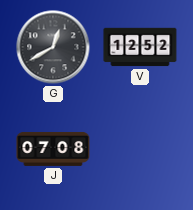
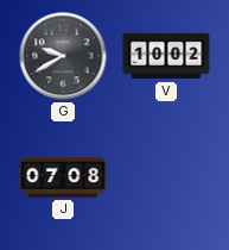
G: 12:40 -> 9:40
V: 12:52 -> 10:02
